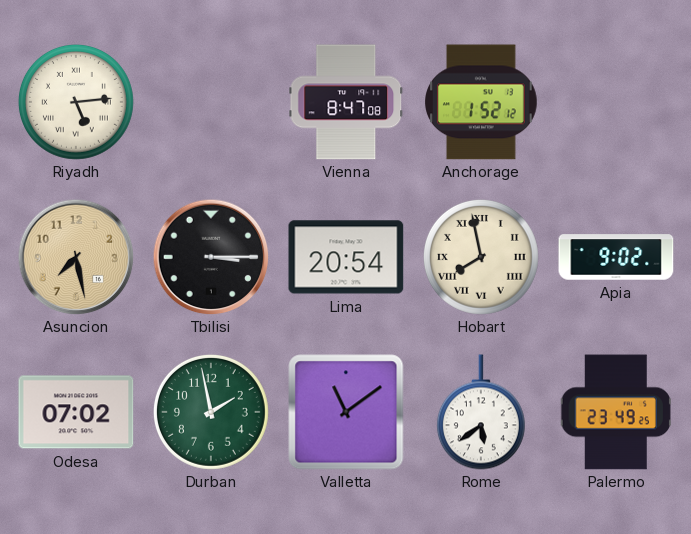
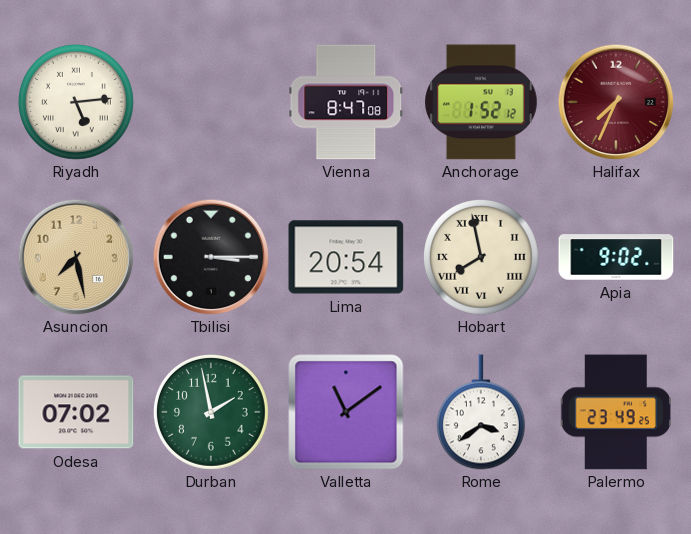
Halifax: none -> 7:34
Rome: 5:39 -> 3:39
